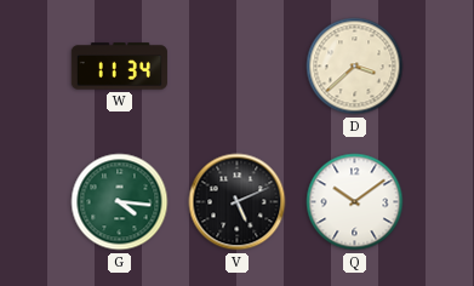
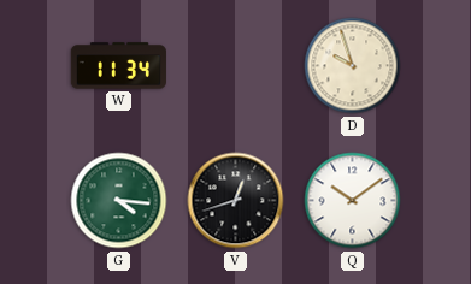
D: 3:38 -> 9:57
V: 5:11 -> 12:42
